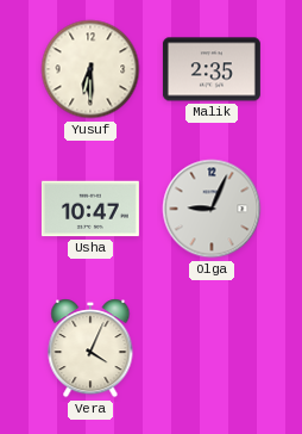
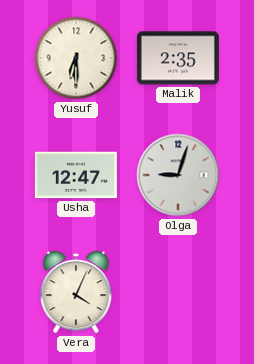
Usha: 10:47 -> 12:47
Olga: 9:04 -> 9:03
